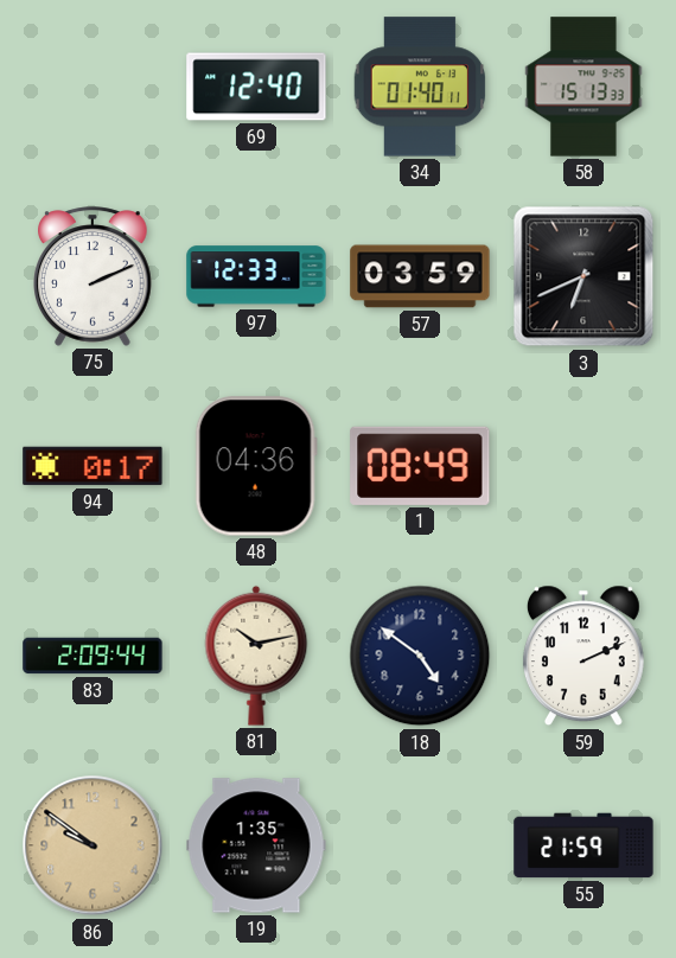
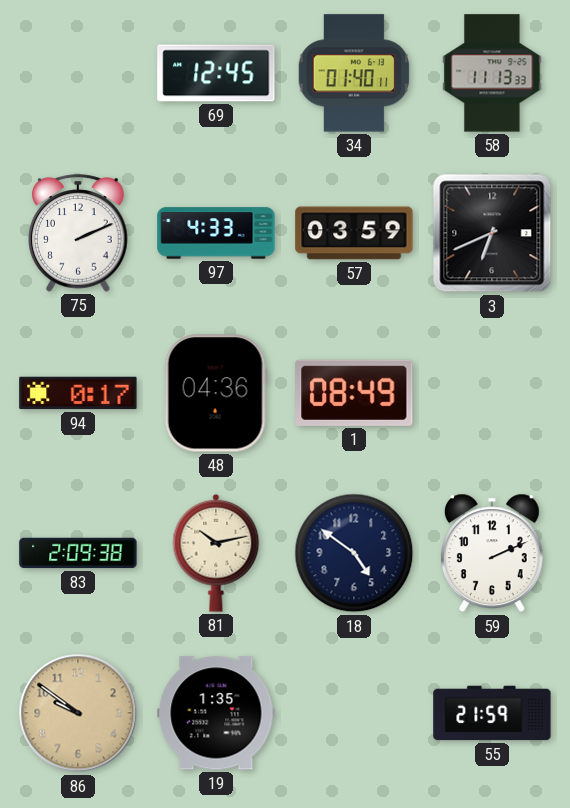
69: 12:40 -> 12:45
58: 15:13 -> 11:13
97: 12:33 -> 4:33
83: 2:09:44 -> 2:09:38
